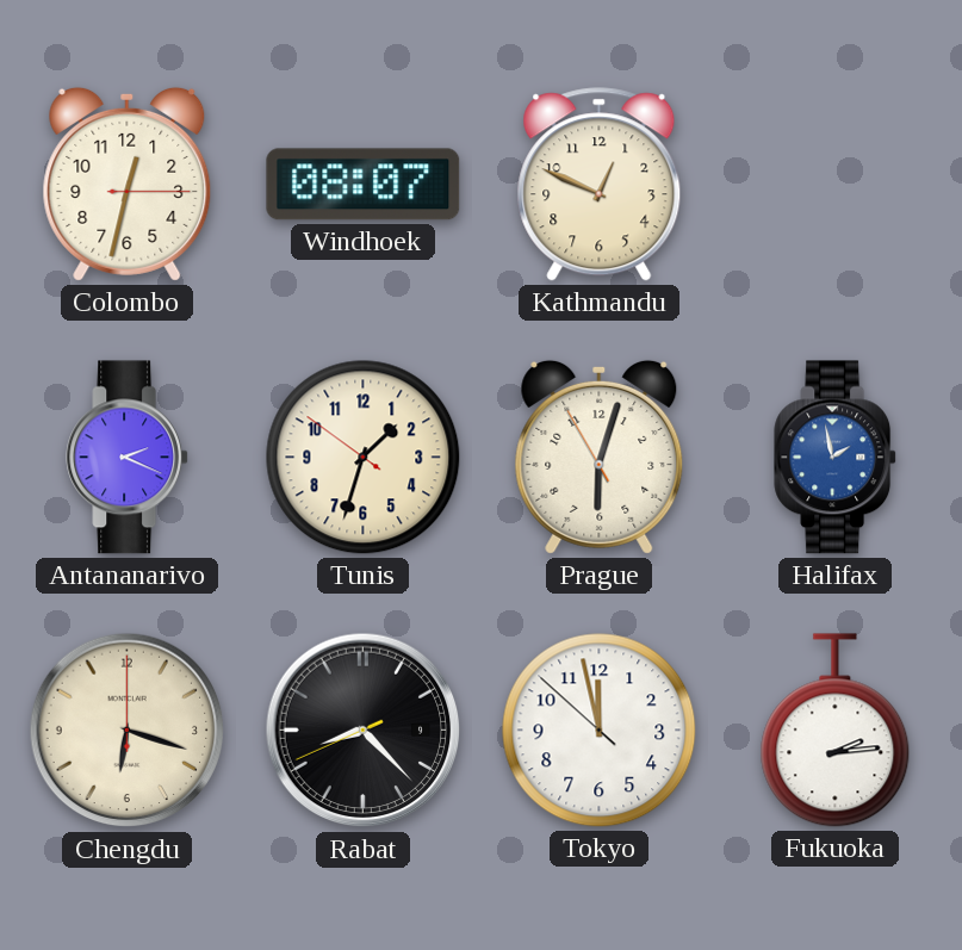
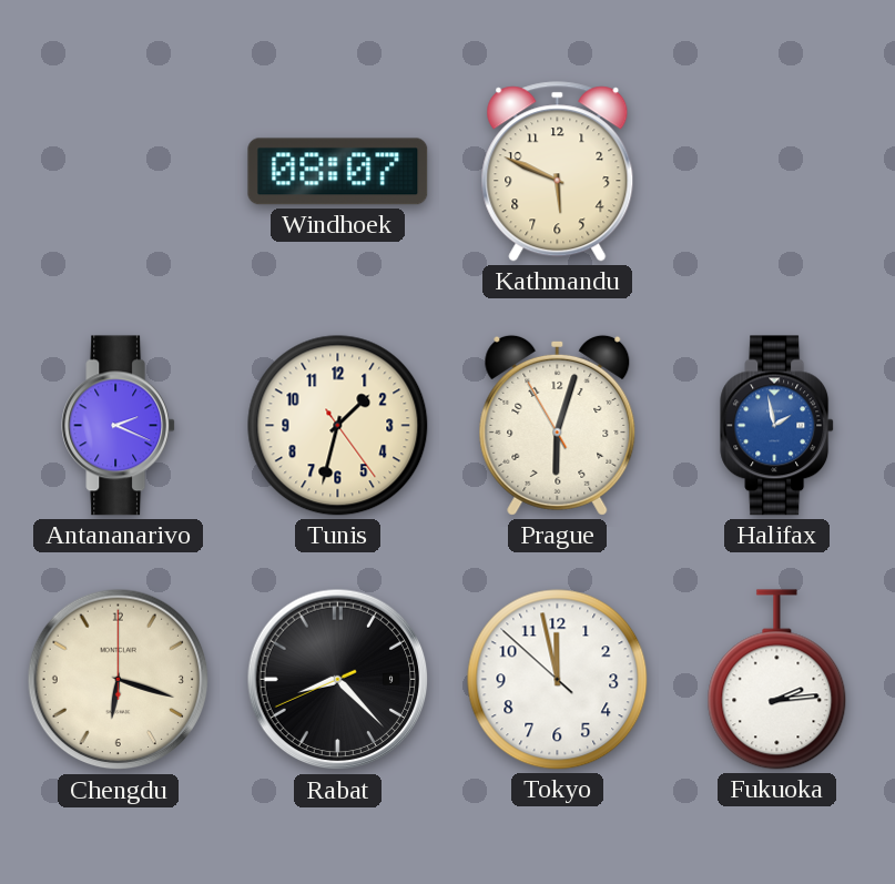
Colombo: 12:32 -> none
Kathmandu: 12:49 -> 5:49
Tunis: 1:32:51 -> 1:32:24
